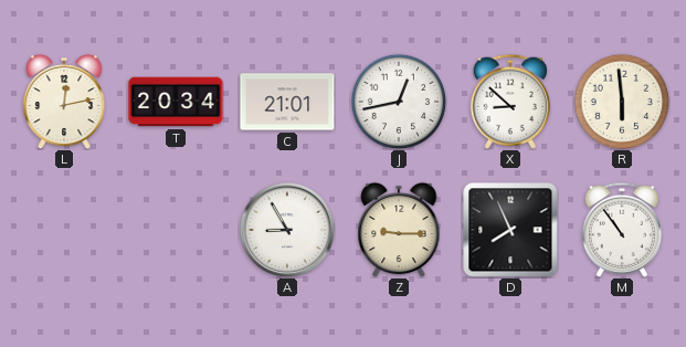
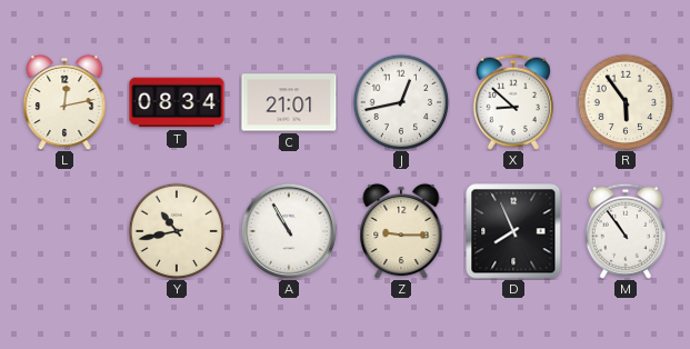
T: 20:34 -> 08:34
R: 5:59 -> 5:54
Y: none -> 10:43
A: 8:55 -> 10:55
